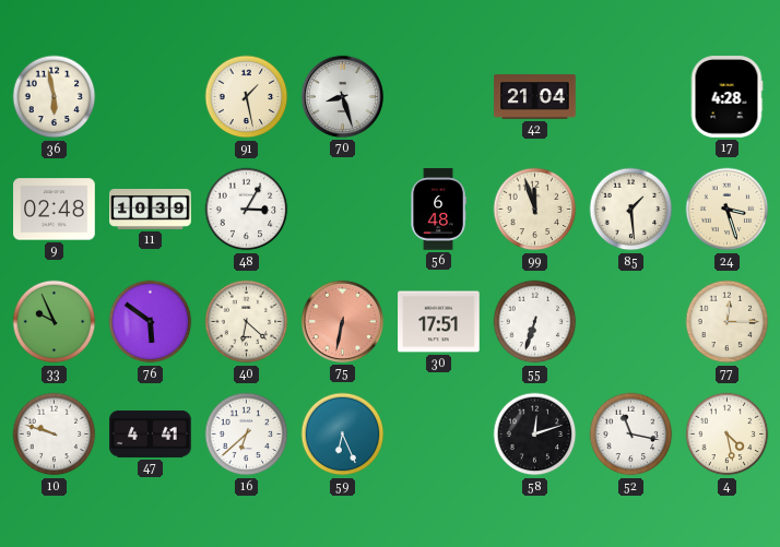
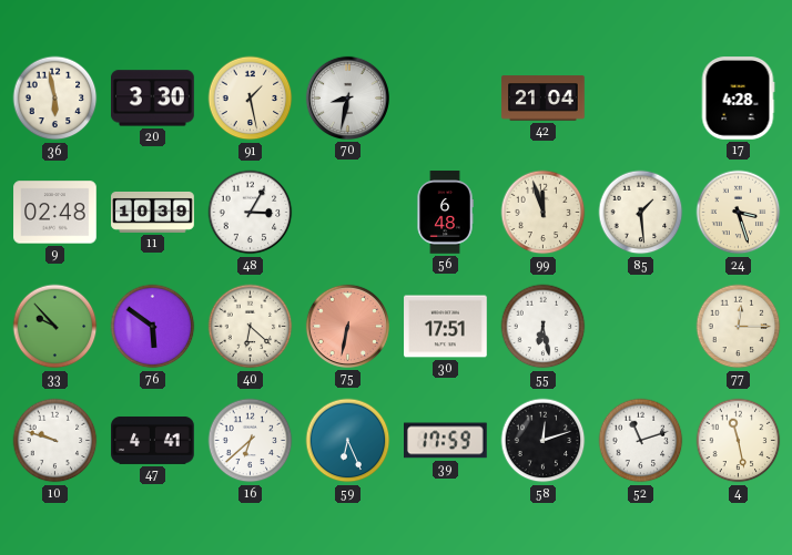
20: none -> 3:30
70: 8:27 -> 8:32
33: 9:56 -> 9:53
55: 6:33 -> 6:28
39: none -> 17:59
52: 11:17 -> 11:12
4: 4:28 -> 11:28
